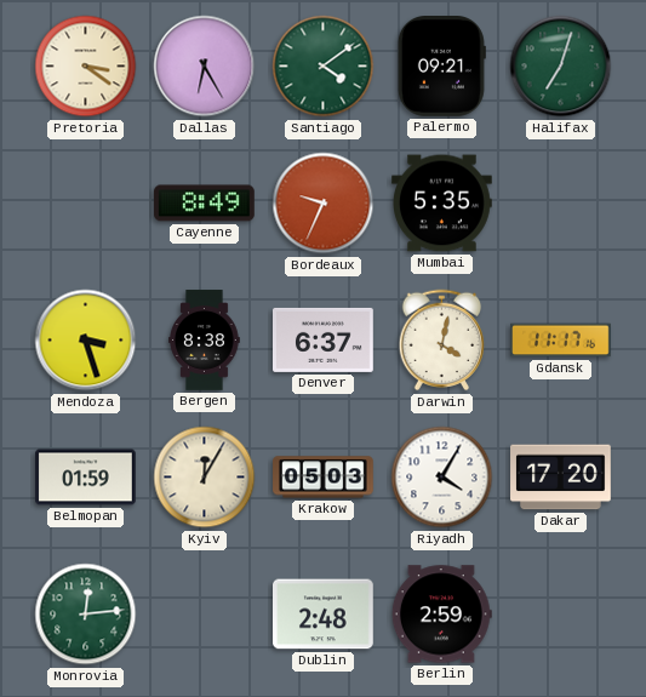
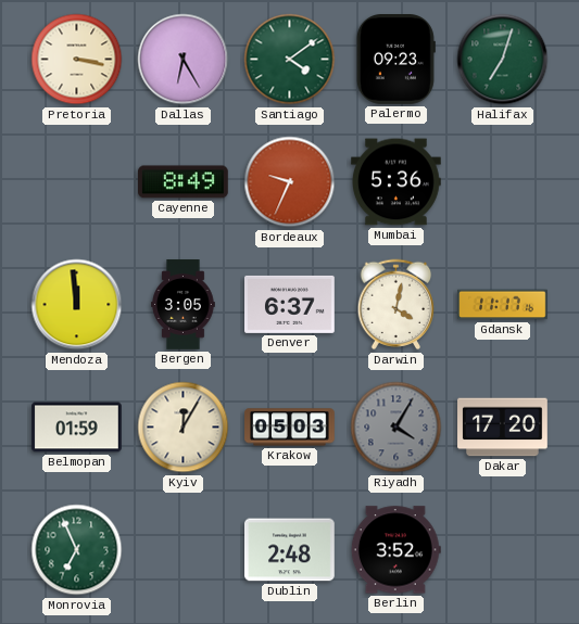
Pretoria: 3:21 -> 3:17
Palermo: 09:21 -> 09:23
Mumbai: 5:35 -> 5:36
Mendoza: 3:27 -> 11:59
Bergen: 8:38 -> 3:05
Riyadh dial: white -> grey
Monrovia: 12:14 -> 6:56
Berlin: 2:59 -> 3:52
